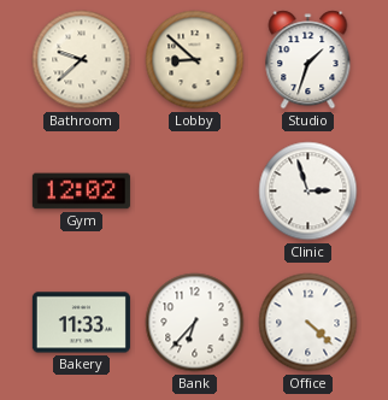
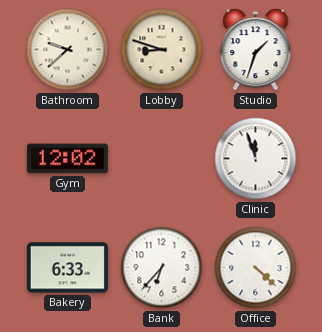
Lobby: 8:52 -> 8:48
Clinic: 2:57 -> 11:57
Bakery: 11:33 -> 6:33
